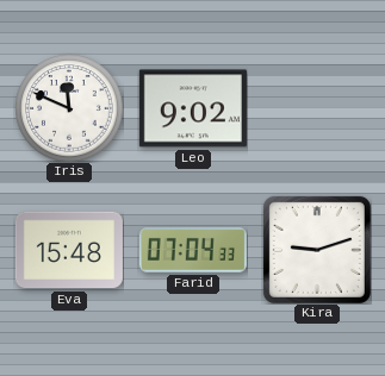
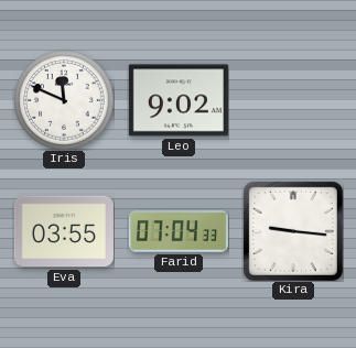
Eva: 15:48 -> 03:55
Kira: 9:12 -> 9:16
